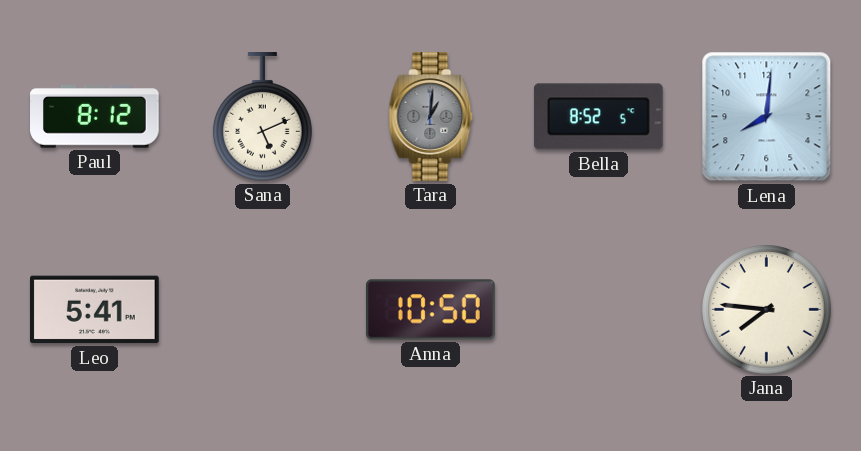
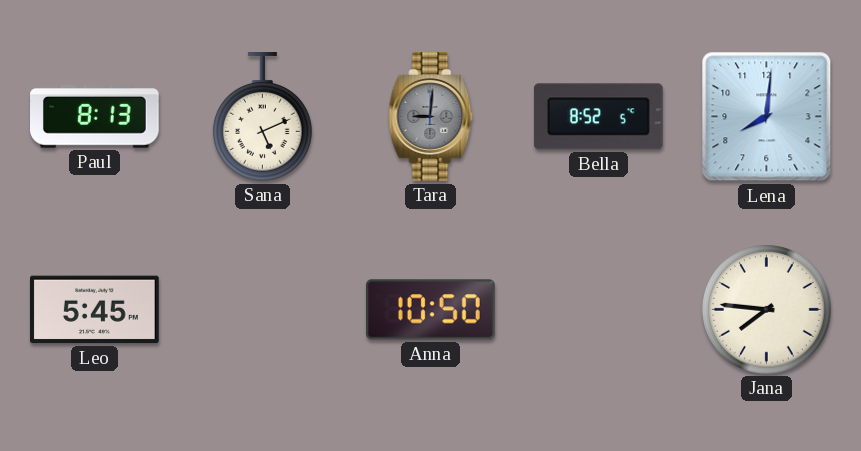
Paul: 8:12 -> 8:13
Tara: 1:01 -> 9:01
Leo: 5:41 -> 5:45
